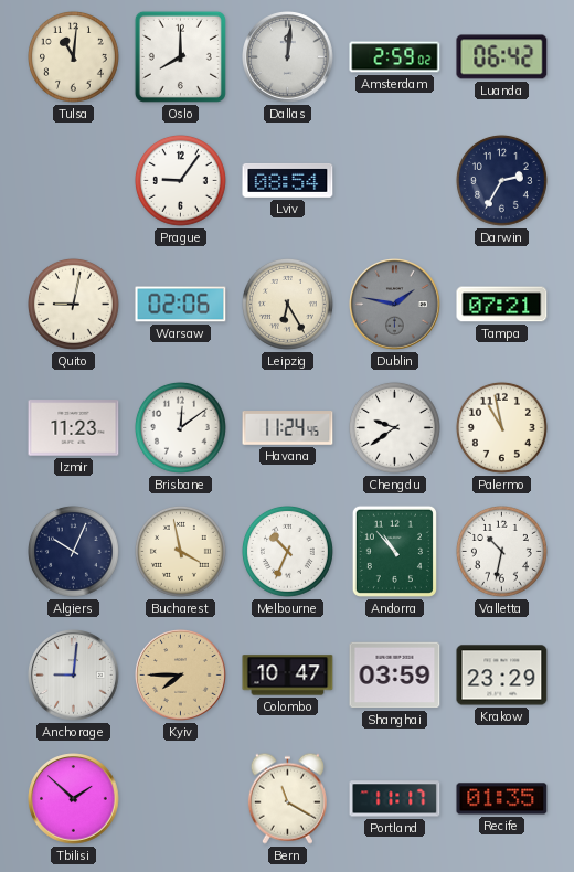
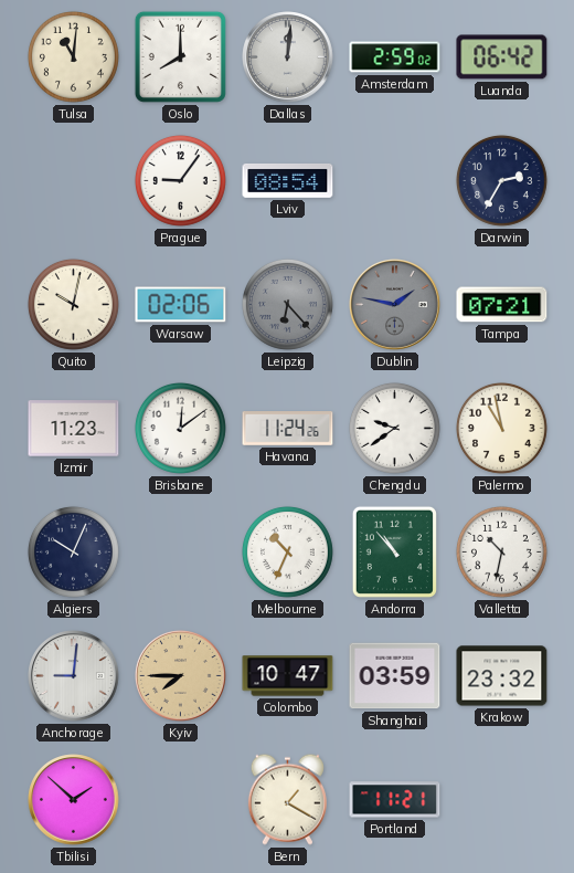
Quito: 9:02 -> 10:02
Leipzig: 6:25 -> 6:23
Leipzig dial: cream -> grey
Havana: 11:24:45 -> 11:24:26
Bucharest: 3:58 -> none
Krakow: 23:29 -> 23:32
Bern: 11:20 -> 1:20
Portland: 11:17 -> 11:21
Recife: 01:35 -> none
